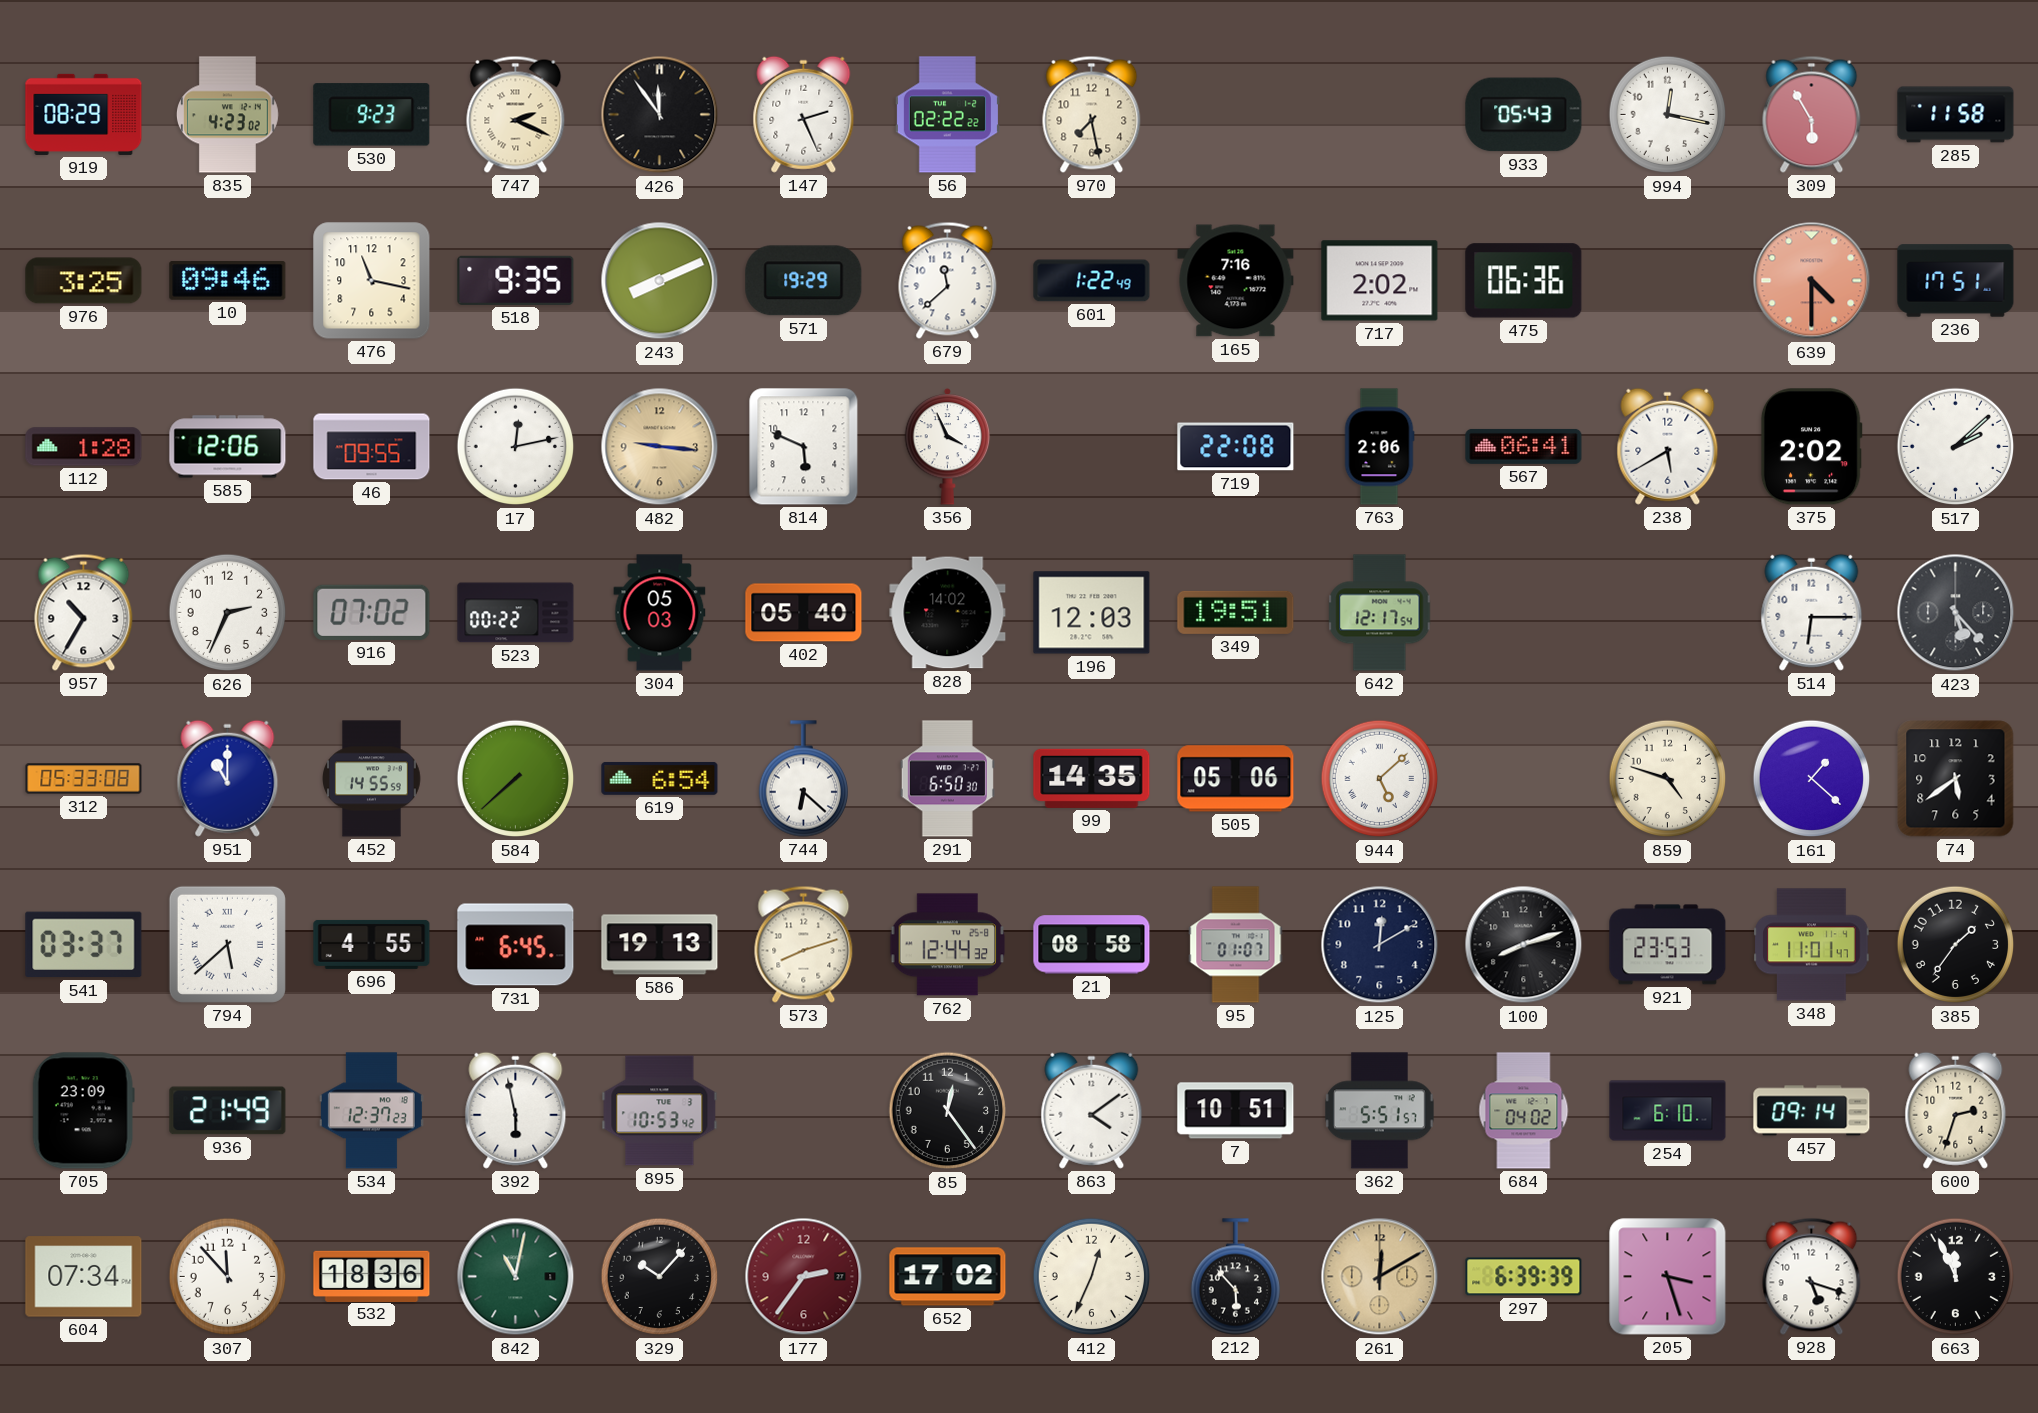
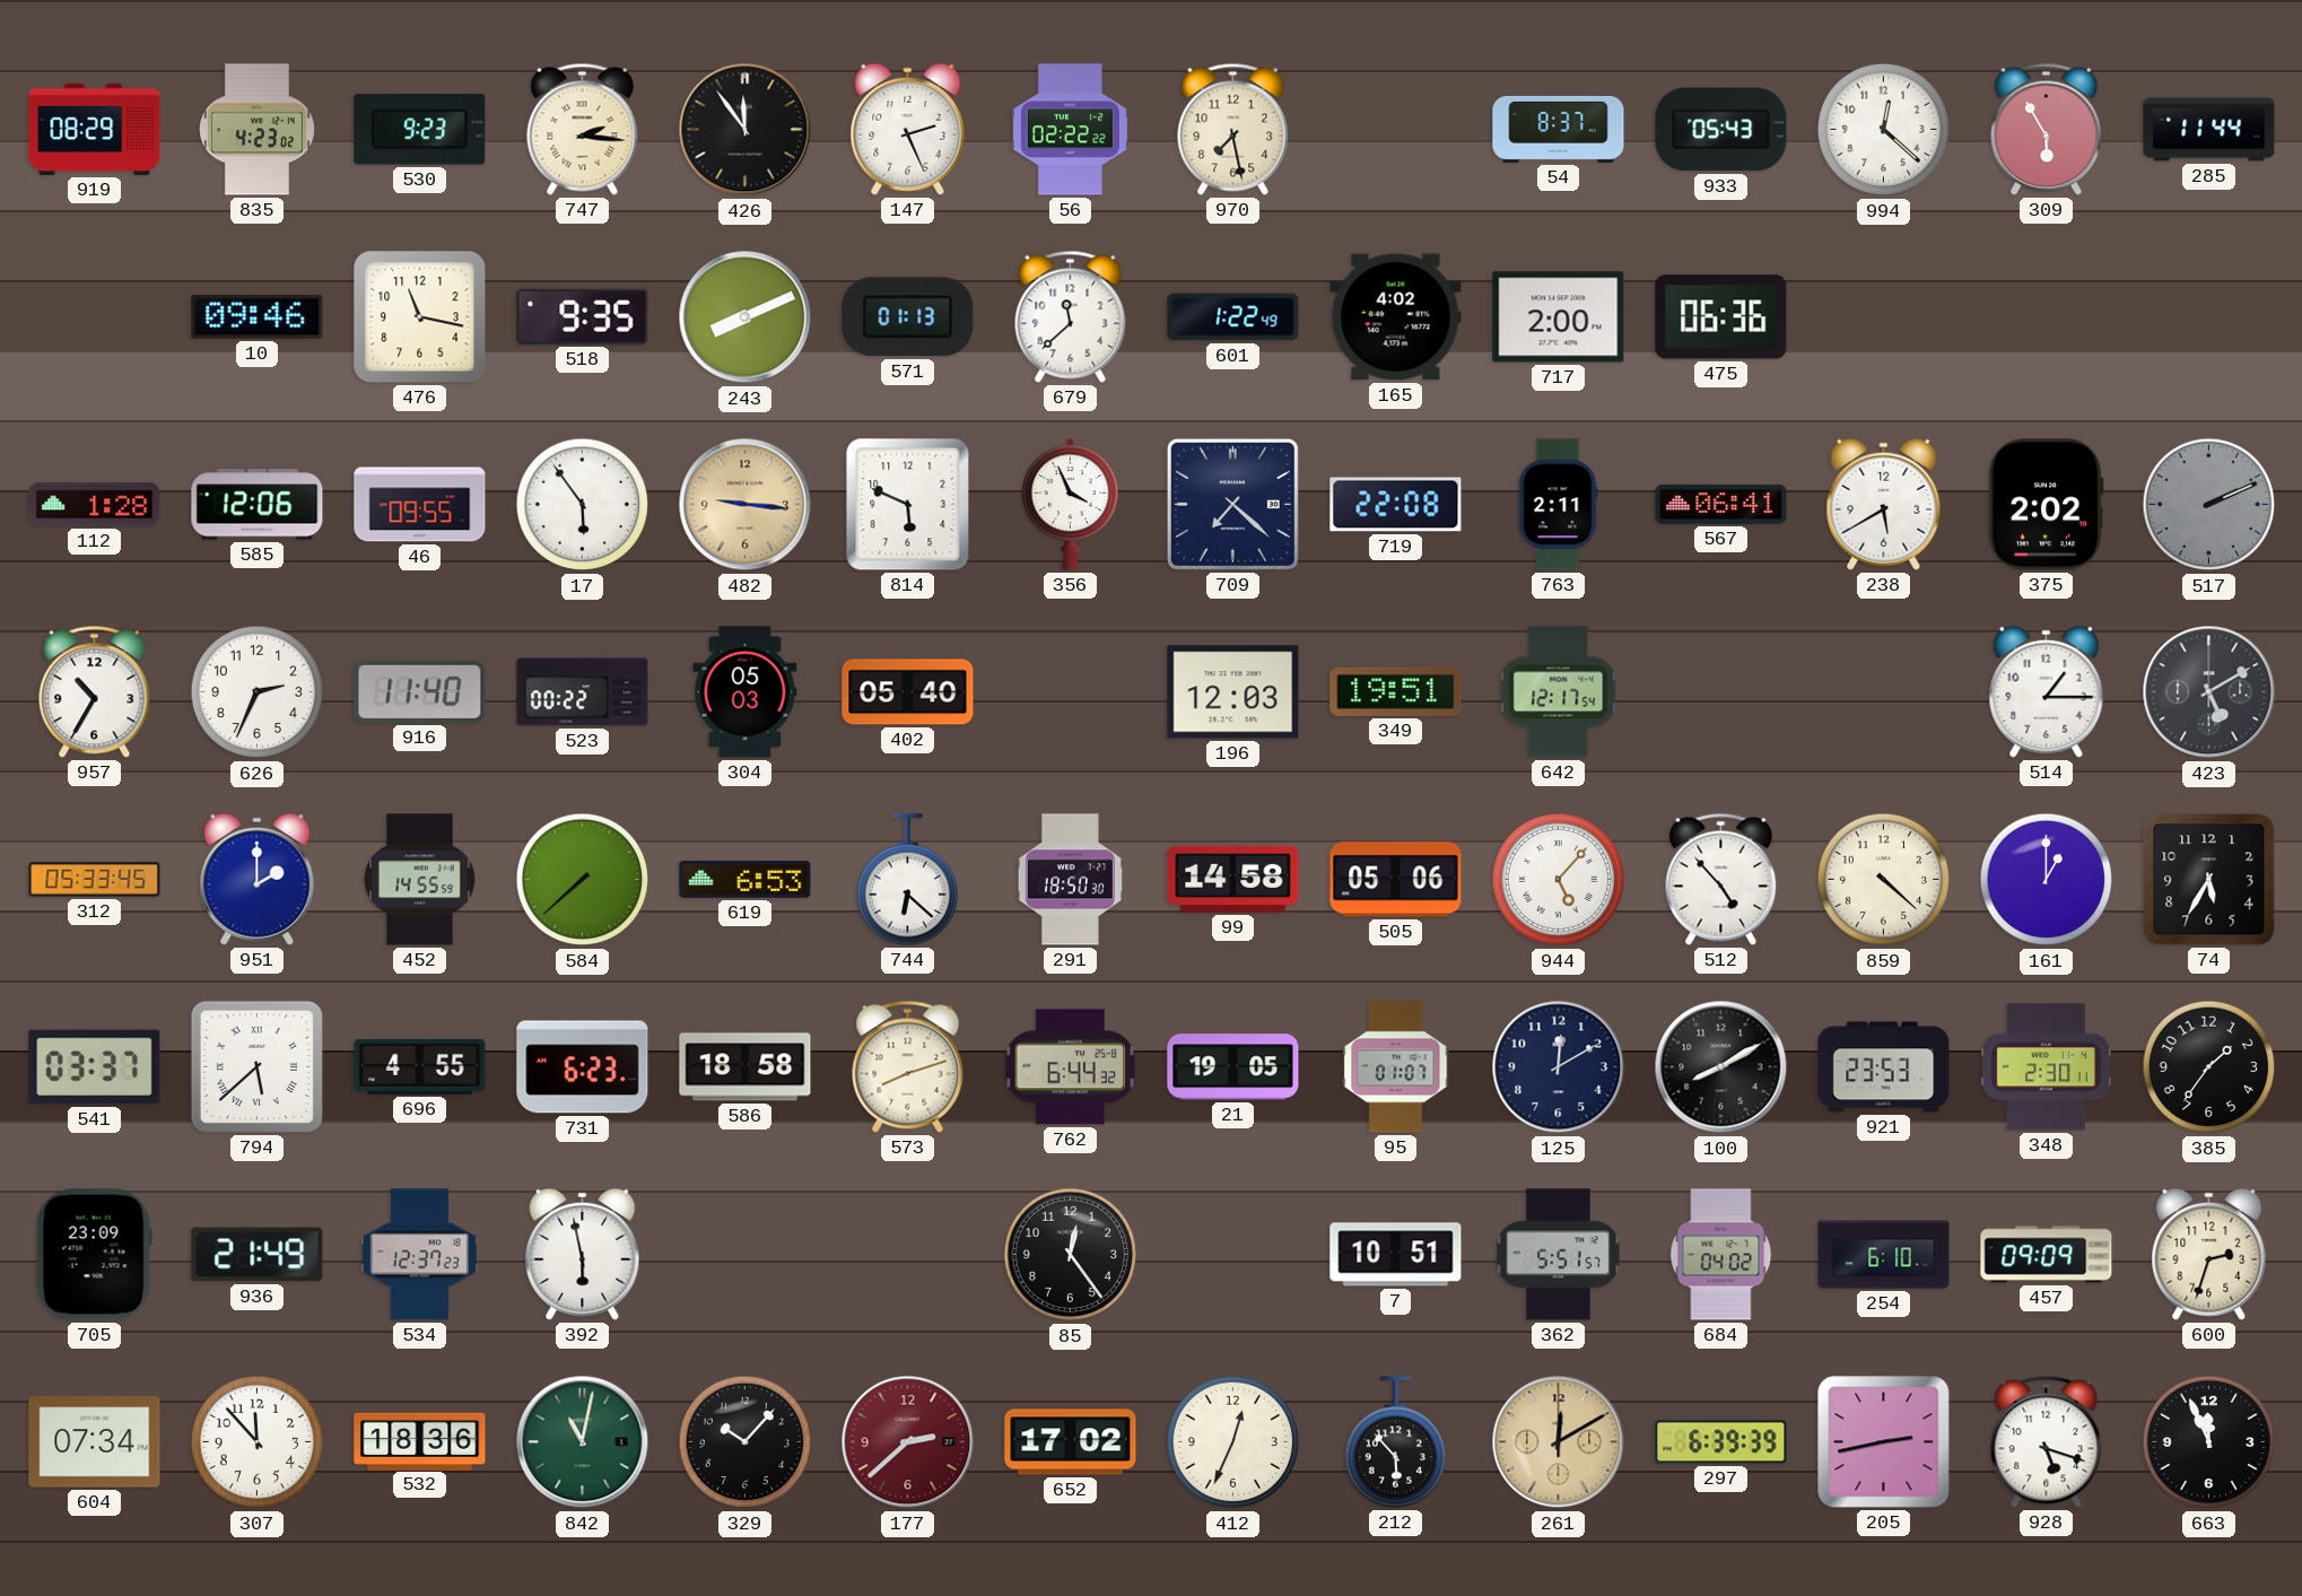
747: 2:19 -> 2:16
54: none -> 8:37
994: 12:17 -> 12:22
285: 11:58 -> 11:44
976: 3:25 -> none
571: 19:29 -> 01:13
165: 7:16 -> 4:02
717: 2:02 -> 2:00
639: 4:30 -> none
236: 17:51 -> none
17: 12:13 -> 5:54
709: none -> 7:22
763: 2:06 -> 2:11
517: 2:08 -> 2:11
517 dial: white -> grey
916: 07:02 -> 11:40
828: 14:02 -> none
514: 6:15 -> 1:15
423: 5:23 -> 5:10
312: 05:33:08 -> 05:33:45
951: 11:00 -> 2:00
619: 6:54 -> 6:53
291: 6:50 -> 18:50
99: 14:35 -> 14:58
944: 5:08 -> 5:07
512: none -> 4:53
859: 4:48 -> 4:22
161: 1:22 -> 1:00
74: 5:39 -> 5:35
731: 6:45 -> 6:23
586: 19:13 -> 18:58
762: 12:44 -> 6:44
21: 08:58 -> 19:05
100: 8:12 -> 8:10
348: 11:01 -> 2:30
895: 10:53 -> none
863: 4:09 -> none
457: 09:14 -> 09:09
177: 2:36 -> 2:38
205: 3:27 -> 2:43
